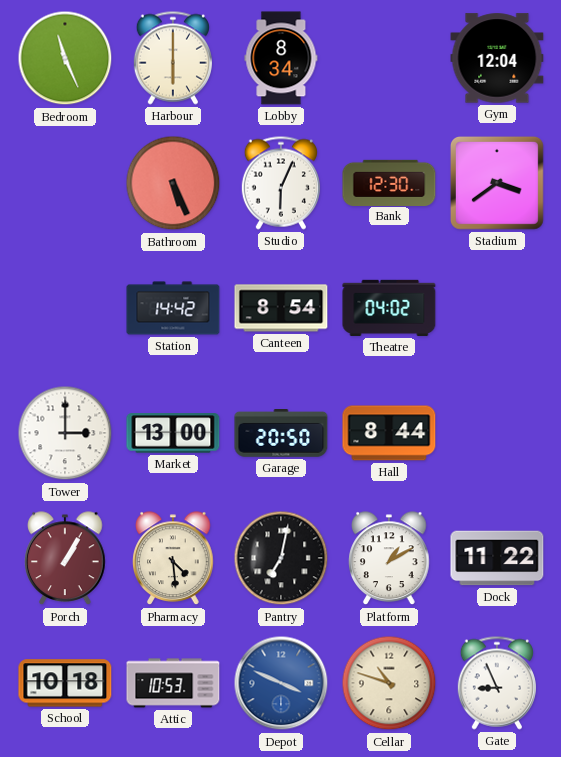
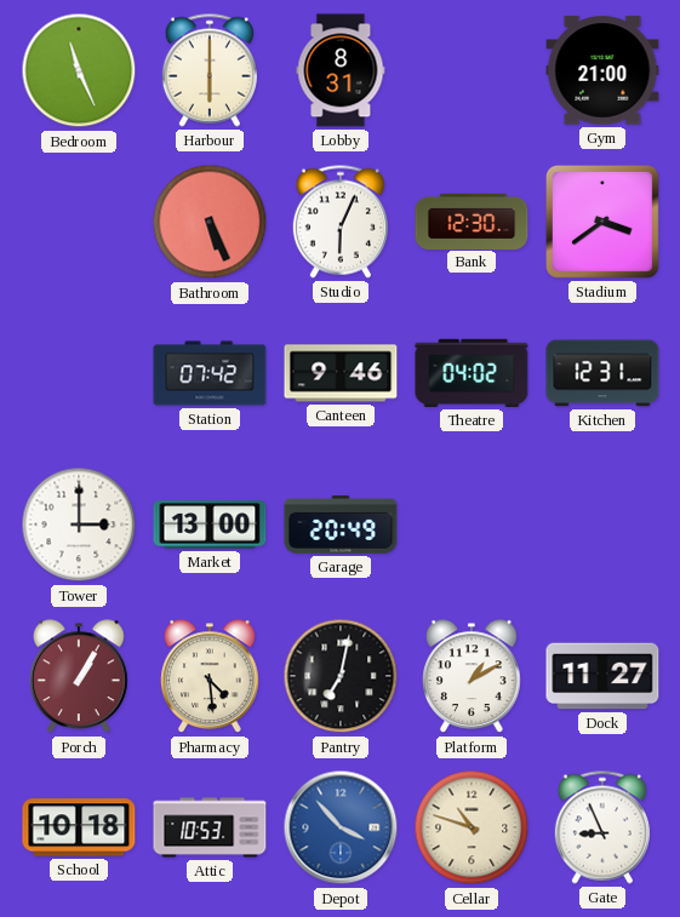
Lobby: 8:34 -> 8:31
Gym: 12:04 -> 21:00
Station: 14:42 -> 07:42
Canteen: 8:54 -> 9:46
Kitchen: none -> 12:31
Garage: 20:50 -> 20:49
Hall: 8:44 -> none
Dock: 11:22 -> 11:27
Depot: 3:49 -> 3:53
